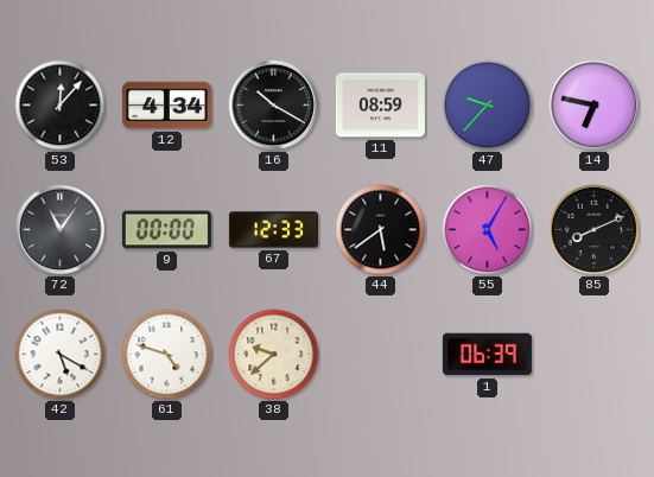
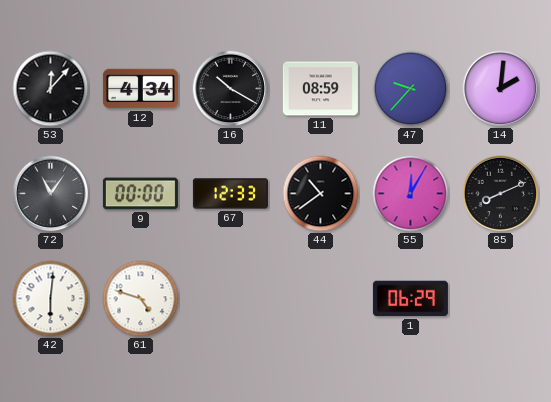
14: 6:47 -> 2:01
44: 5:39 -> 10:39
55: 5:05 -> 12:05
42: 5:20 -> 6:01
38: 9:38 -> none
1: 06:39 -> 06:29
